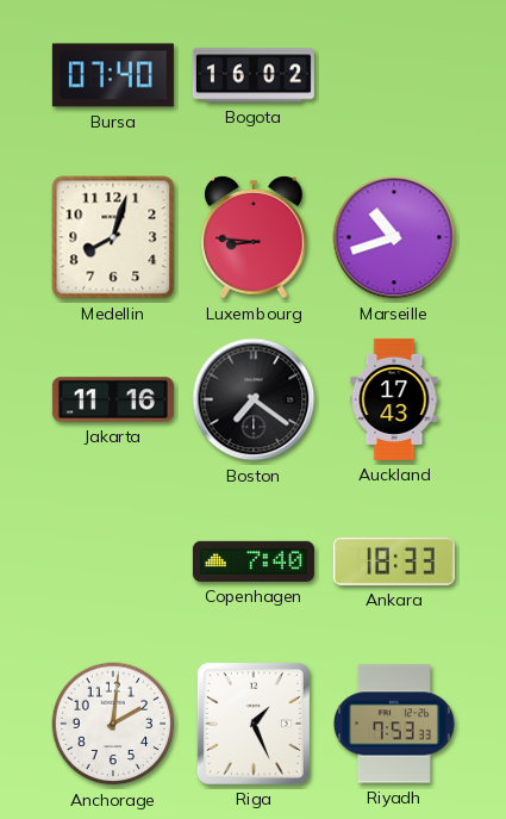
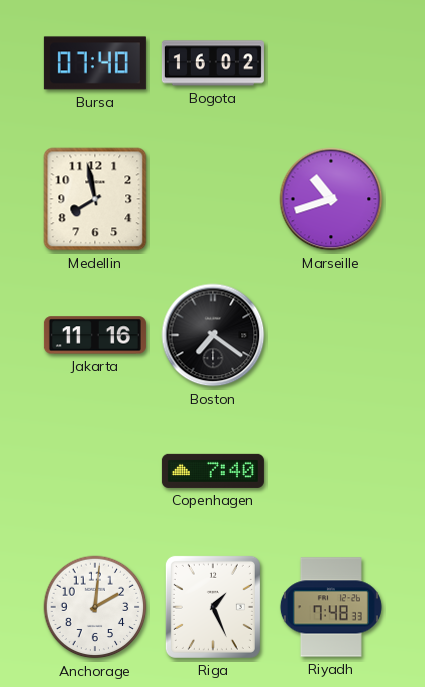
Medellin: 8:03 -> 7:58
Luxembourg: 8:46 -> none
Auckland: 17:43 -> none
Ankara: 18:33 -> none
Riyadh: 7:53 -> 7:48
